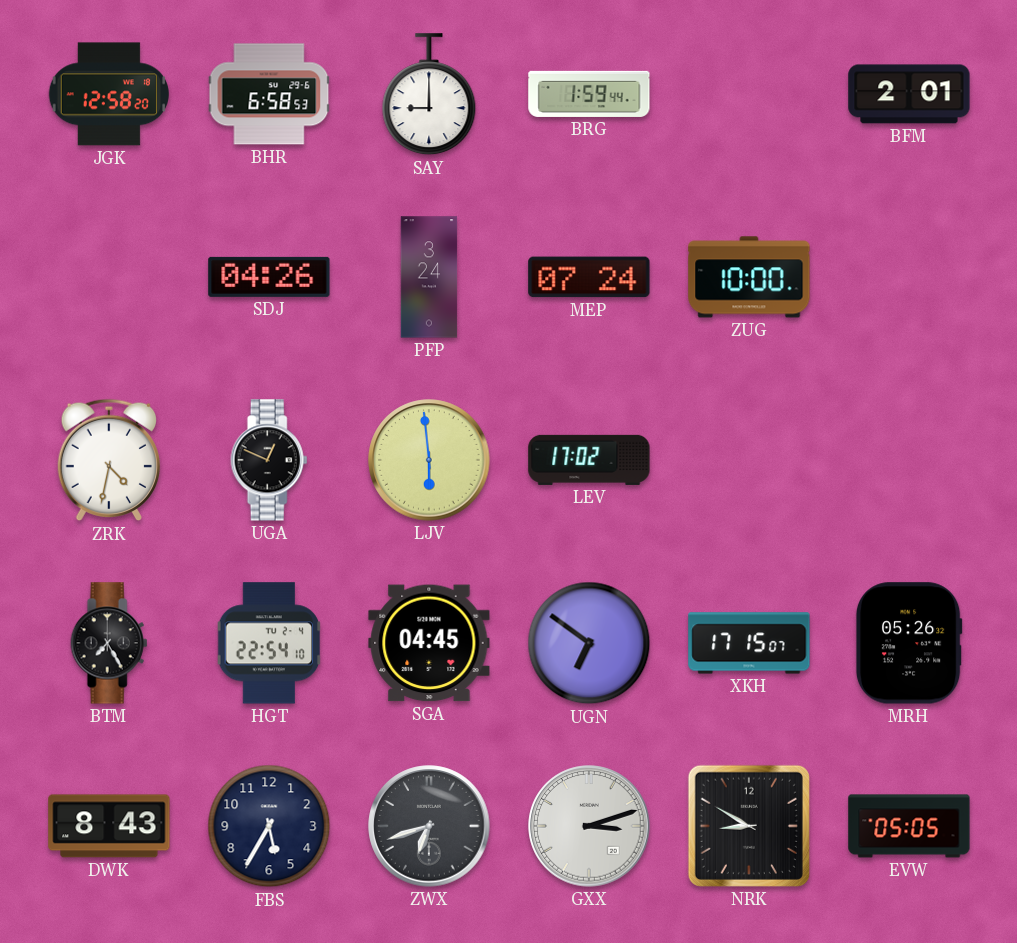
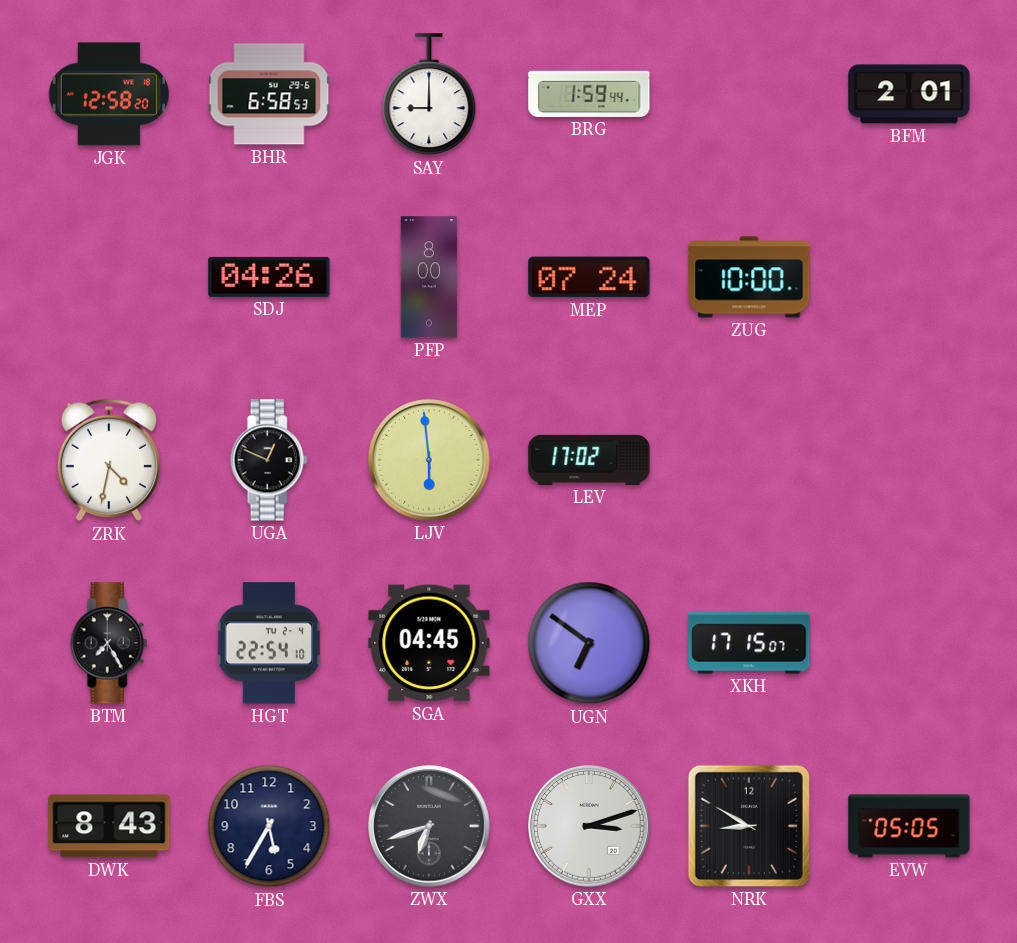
PFP: 3:24 -> 8:00
MRH: 05:26 -> none
